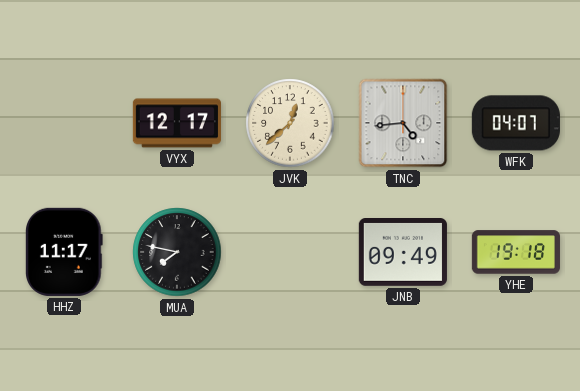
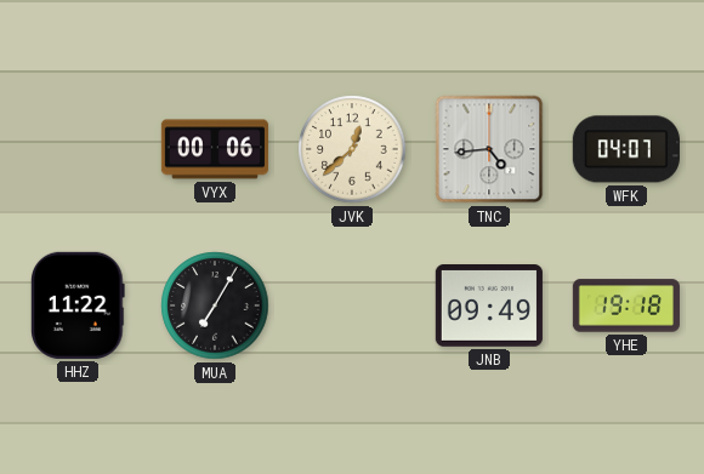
VYX: 12:17 -> 00:06
HHZ: 11:17 -> 11:22
MUA: 7:47 -> 7:05
